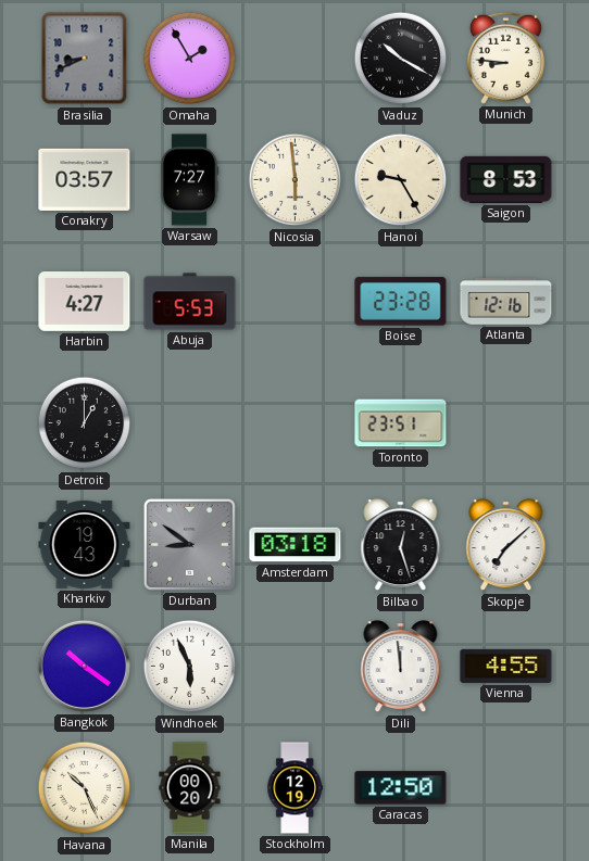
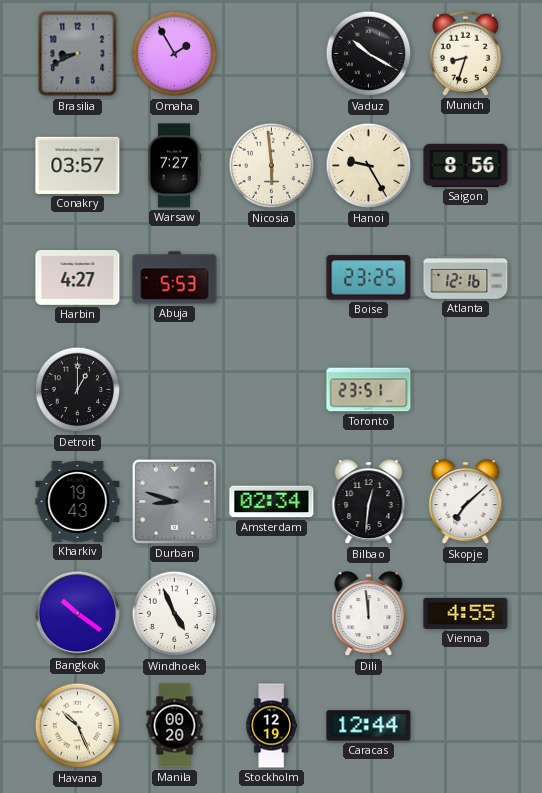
Munich: 8:46 -> 8:33
Saigon: 8:53 -> 8:56
Boise: 23:28 -> 23:25
Durban: 8:51 -> 8:48
Amsterdam: 03:18 -> 02:34
Bilbao: 12:27 -> 12:31
Windhoek: 5:56 -> 4:56
Caracas: 12:50 -> 12:44
